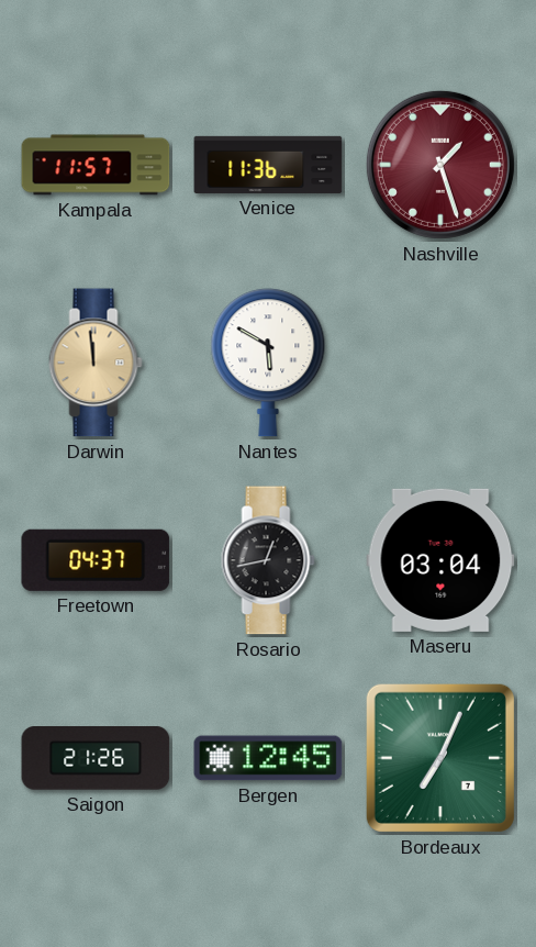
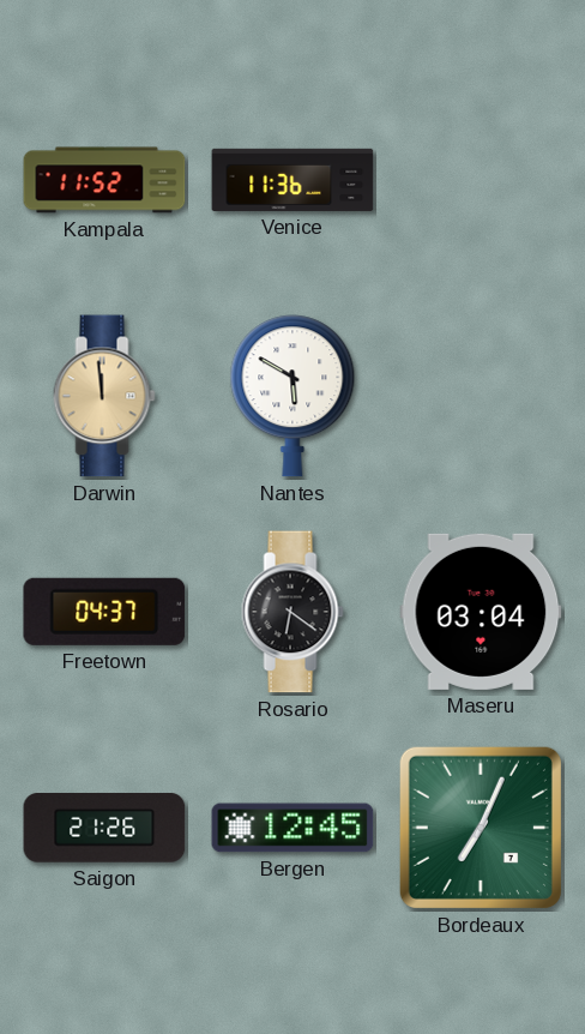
Kampala: 11:57 -> 11:52
Nashville: 1:27 -> none
Rosario: 12:43 -> 6:21
